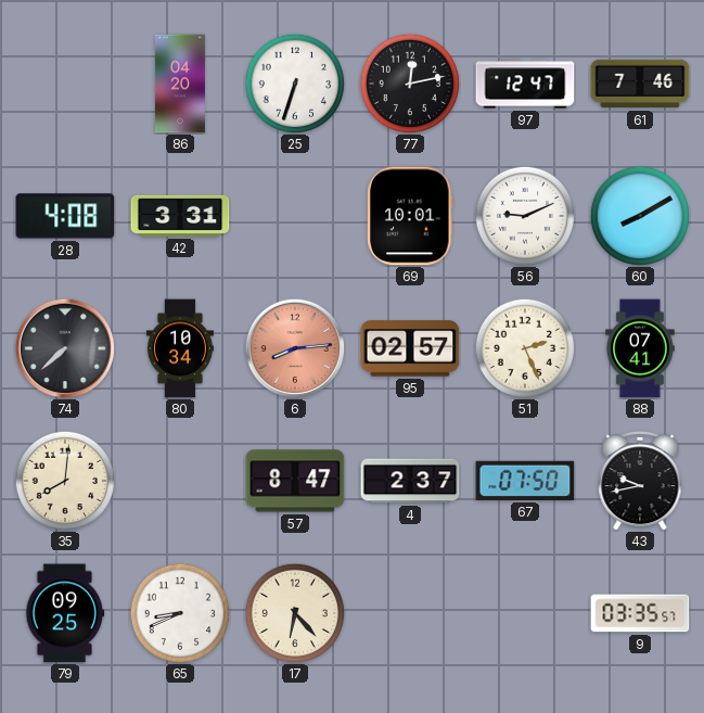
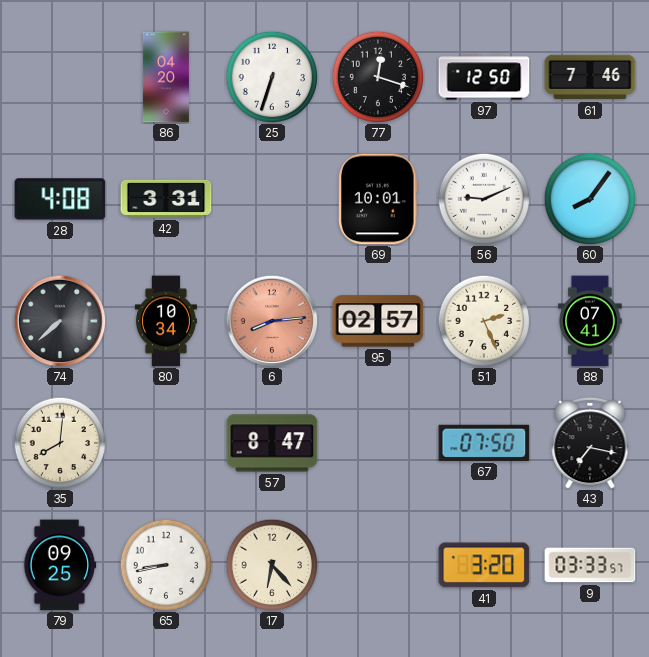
77: 12:13 -> 12:18
97: 12:47 -> 12:50
60: 8:10 -> 8:06
4: 2:37 -> none
43: 9:43 -> 7:17
65: 8:41 -> 8:43
41: none -> 3:20
9: 03:35 -> 03:33
